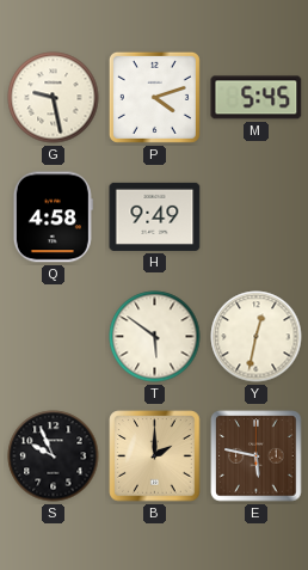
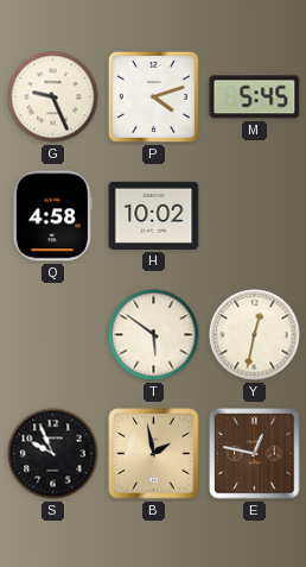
G: 9:28 -> 9:26
H: 9:49 -> 10:02
B: 2:00 -> 1:58
E: 5:47 -> 12:47
